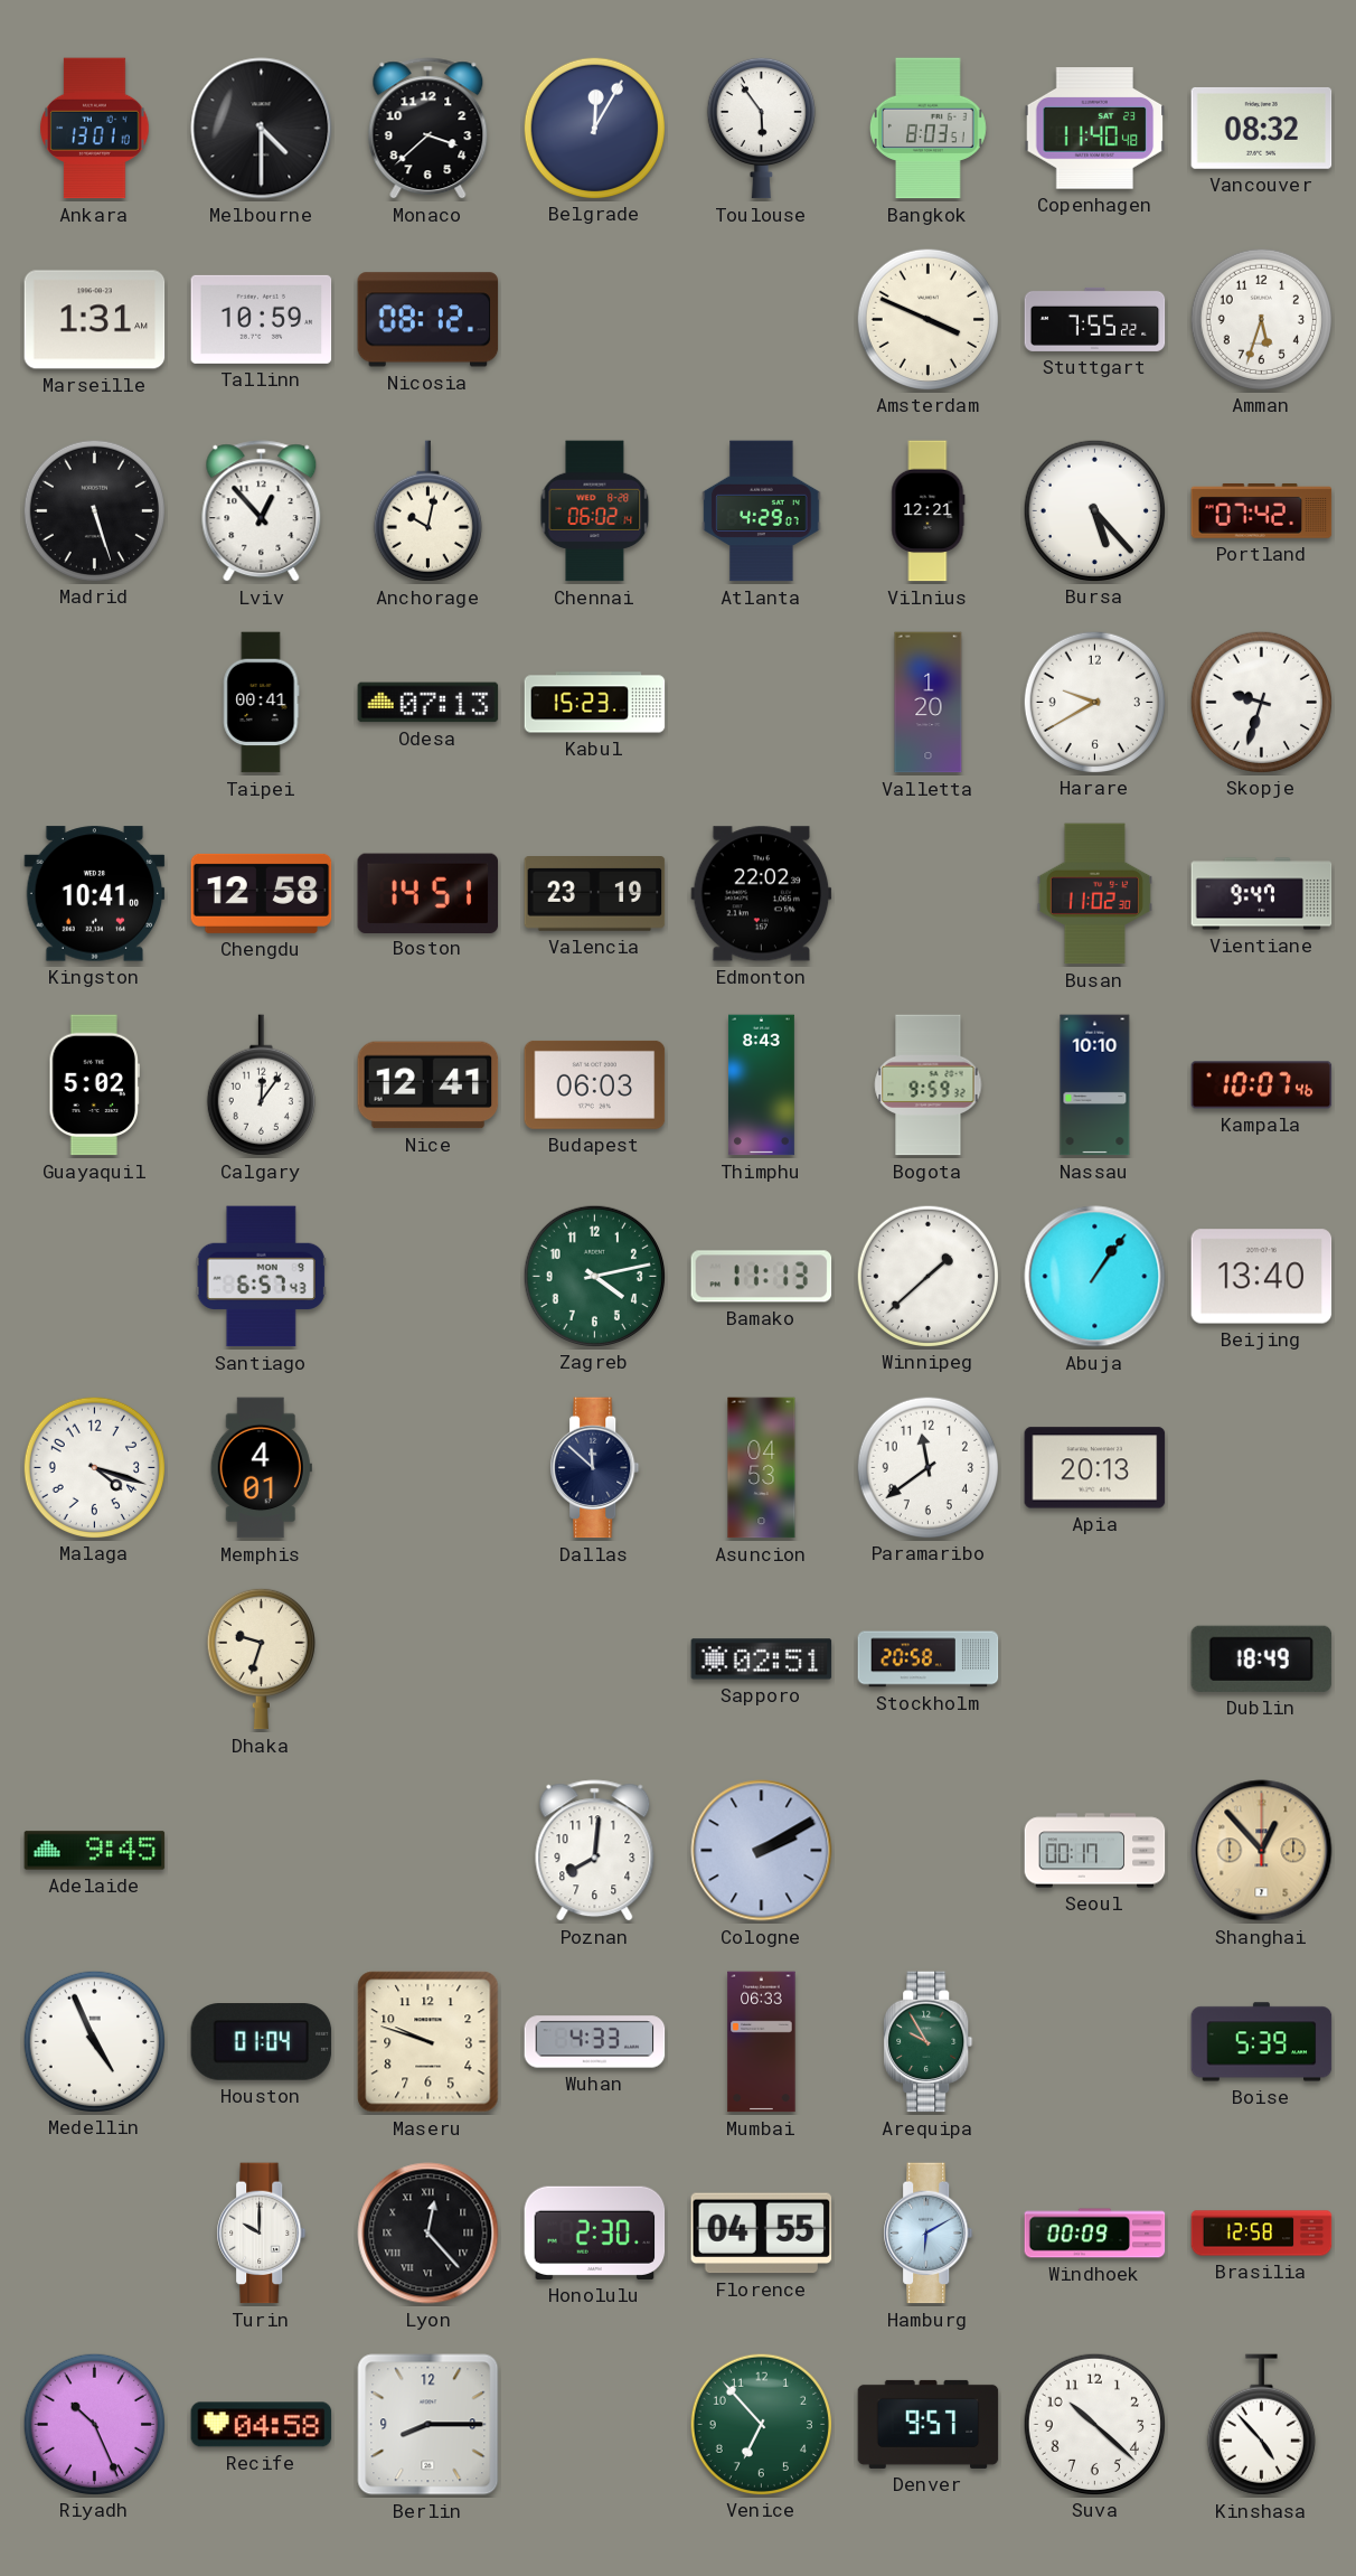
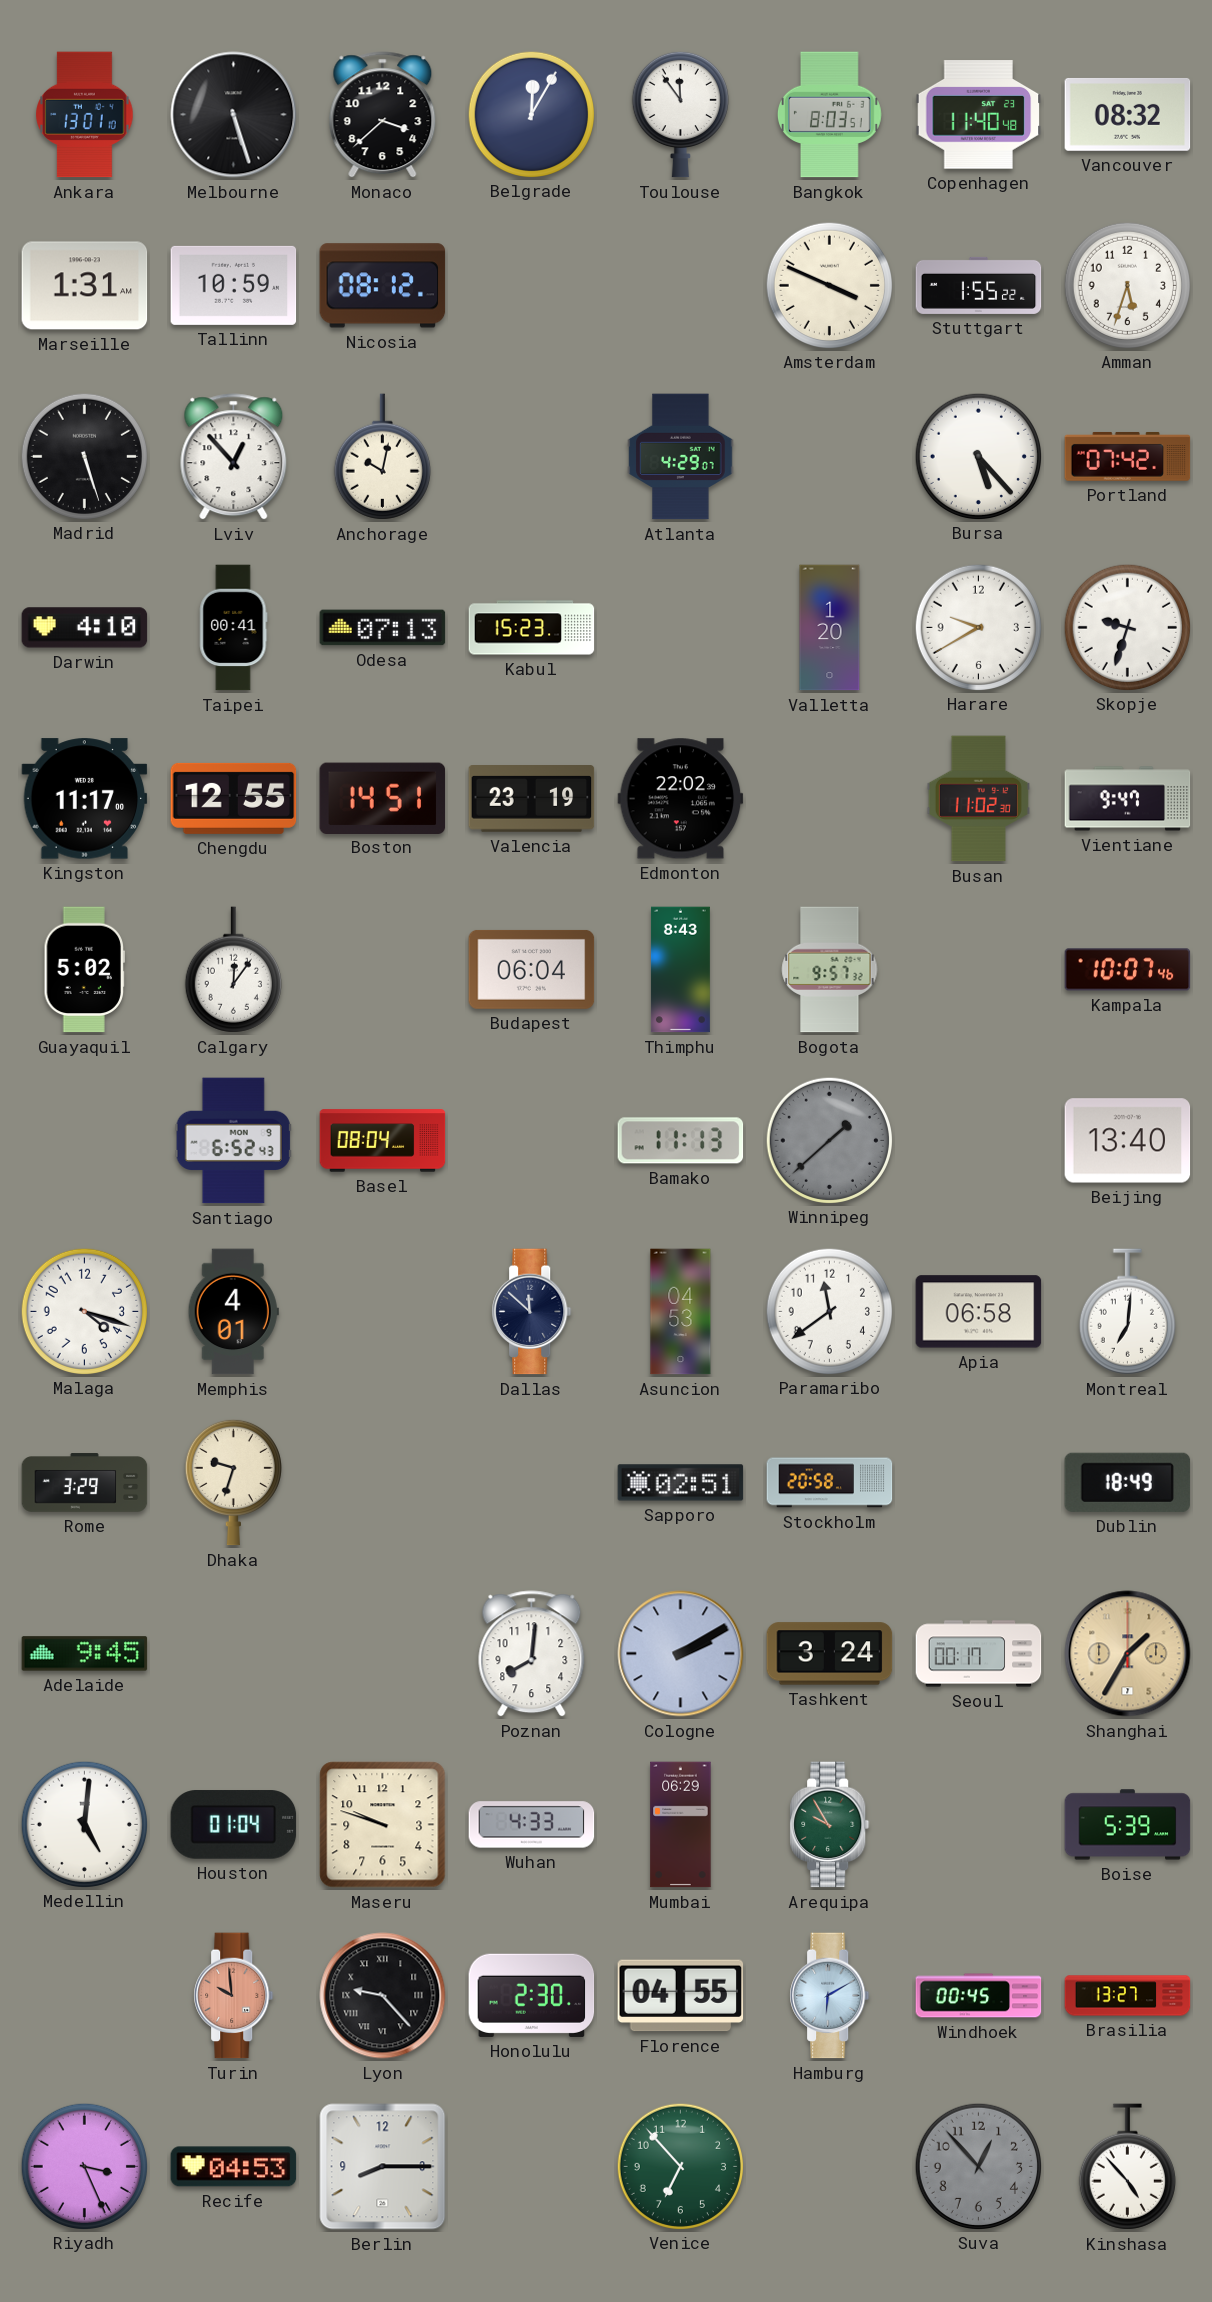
Melbourne: 4:30 -> 5:27
Toulouse: 5:54 -> 11:54
Stuttgart: 7:55 -> 1:55
Chennai: 06:02 -> none
Vilnius: 12:21 -> none
Darwin: none -> 4:10
Kingston: 10:41 -> 11:17
Chengdu: 12:58 -> 12:55
Nice: 12:41 -> none
Budapest: 06:03 -> 06:04
Bogota: 9:59 -> 9:57
Nassau: 10:10 -> none
Santiago: 6:57 -> 6:52
Basel: none -> 08:04
Zagreb: 4:13 -> none
Winnipeg dial: white -> grey
Abuja: 1:06 -> none
Apia: 20:13 -> 06:58
Montreal: none -> 7:01
Rome: none -> 3:29
Tashkent: none -> 3:24
Shanghai: 12:53 -> 1:35
Medellin: 4:56 -> 5:01
Mumbai: 06:33 -> 06:29
Turin: 10:00 -> 9:59
Turin dial: white -> salmon
Lyon: 12:23 -> 9:23
Windhoek: 00:09 -> 00:45
Brasilia: 12:58 -> 13:27
Riyadh: 10:26 -> 3:26
Recife: 04:58 -> 04:53
Denver: 9:57 -> none
Suva: 10:22 -> 12:53
Suva dial: white -> grey
